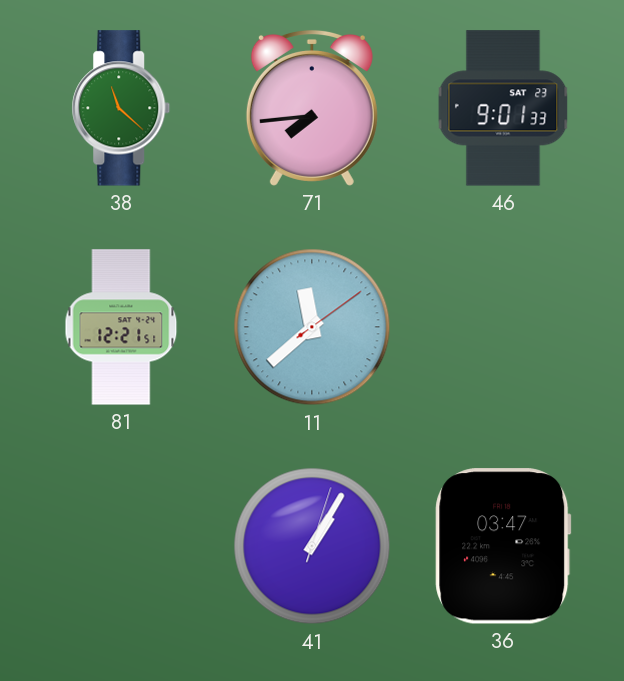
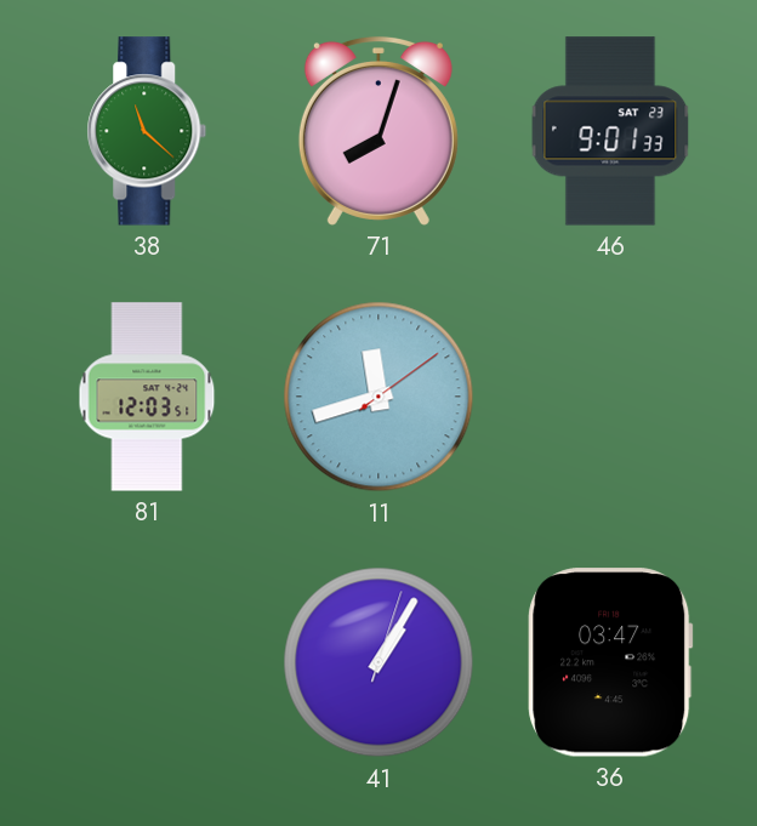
71: 7:44 -> 8:03
81: 12:21 -> 12:03
11: 11:38 -> 11:42
